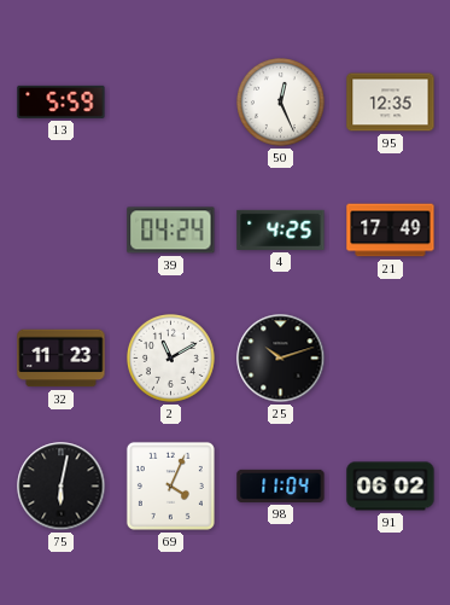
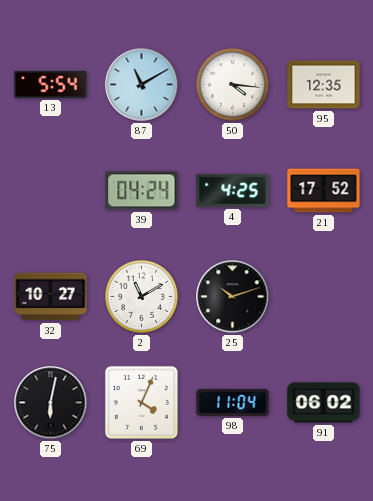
13: 5:59 -> 5:54
87: none -> 11:10
50: 12:26 -> 4:16
21: 17:49 -> 17:52
32: 11:23 -> 10:27
